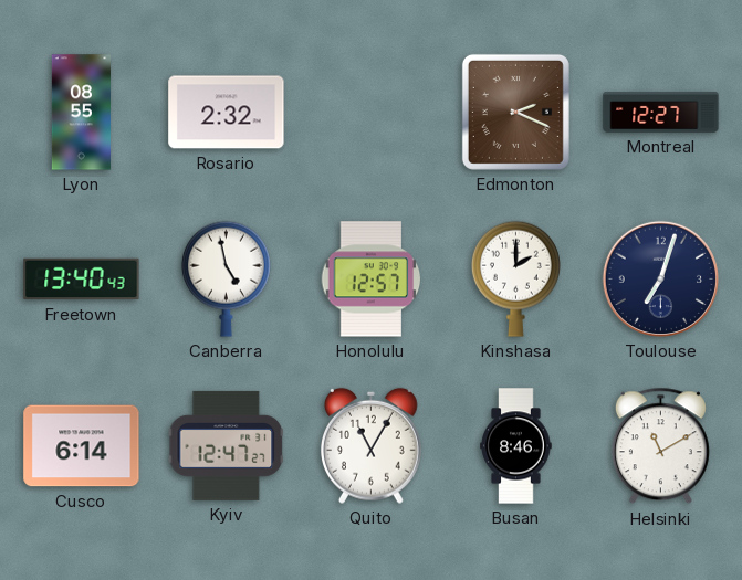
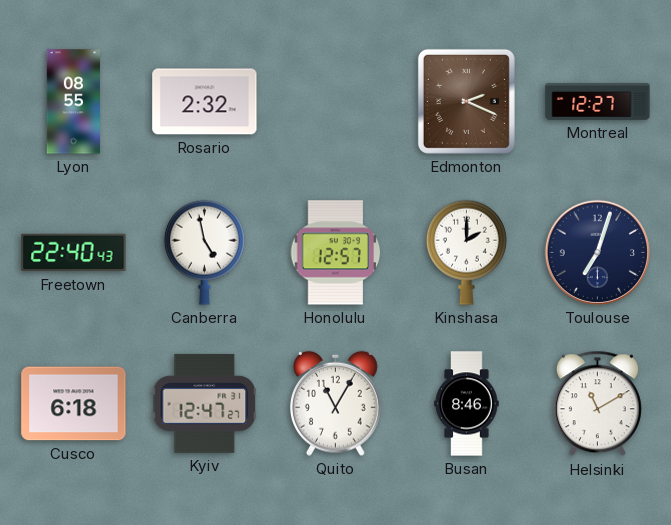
Freetown: 13:40 -> 22:40
Cusco: 6:14 -> 6:18
